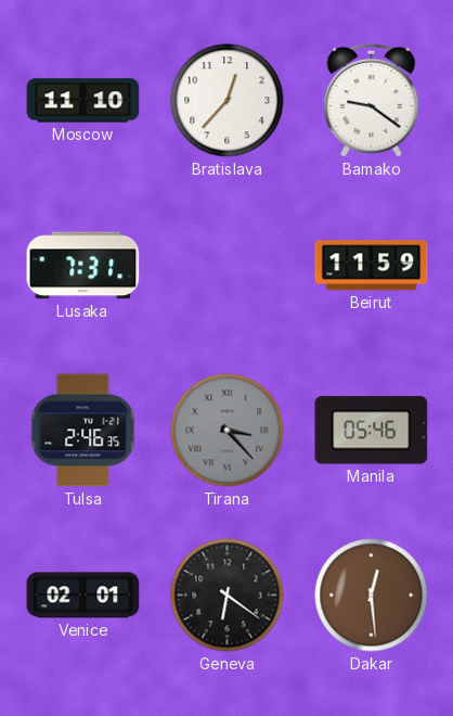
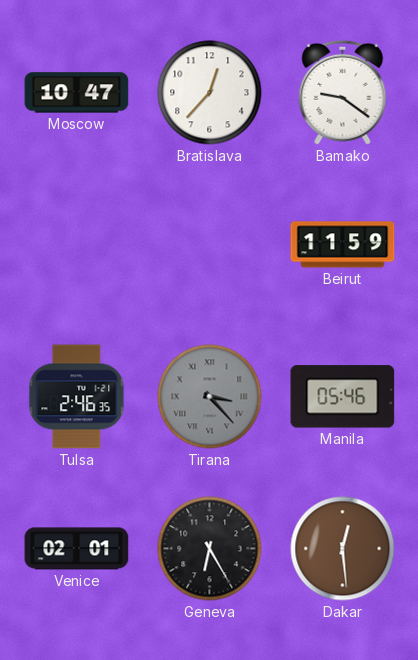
Moscow: 11:10 -> 10:47
Lusaka: 7:31 -> none
Geneva: 6:21 -> 6:25
